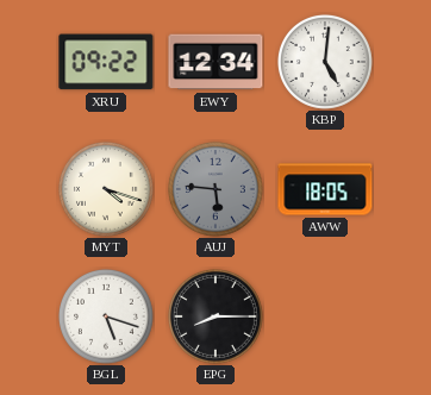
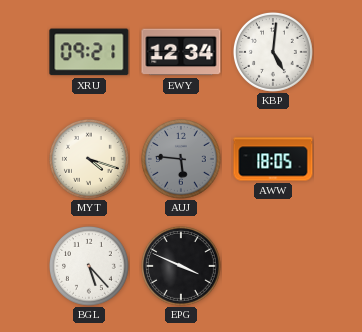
XRU: 09:22 -> 09:21
BGL: 5:18 -> 5:23
EPG: 8:15 -> 3:49
